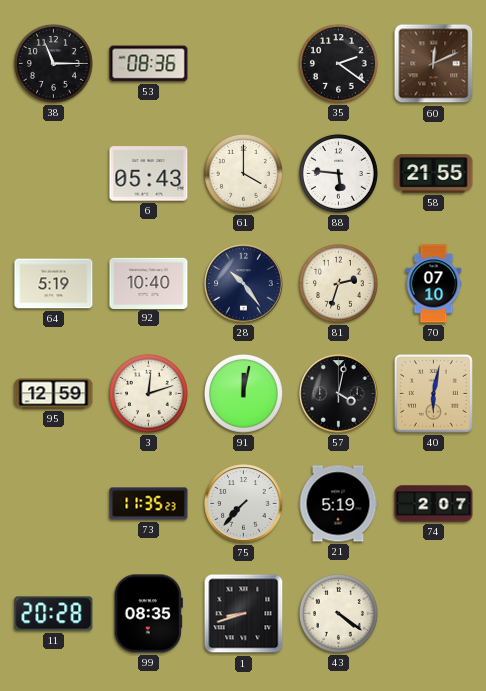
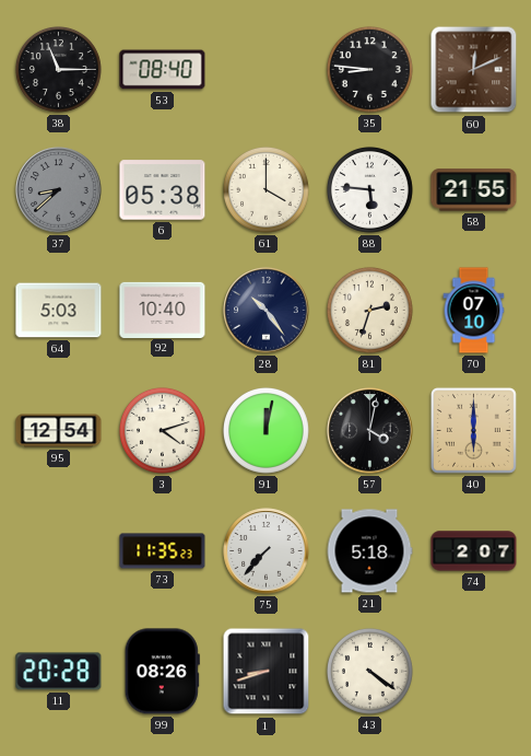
53: 08:36 -> 08:40
35: 2:21 -> 8:46
37: none -> 8:38
6: 05:43 -> 05:38
64: 5:19 -> 5:03
95: 12:59 -> 12:54
3: 12:12 -> 4:12
40: 6:02 -> 6:00
21: 5:19 -> 5:18
99: 08:35 -> 08:26
